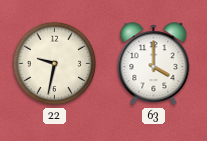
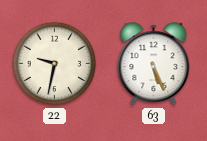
63: 4:00 -> 5:26
